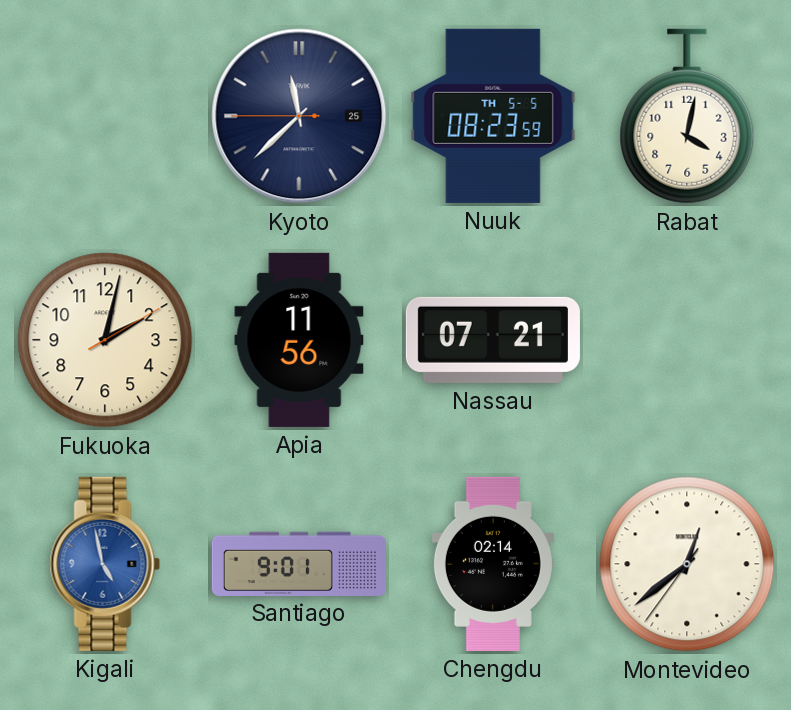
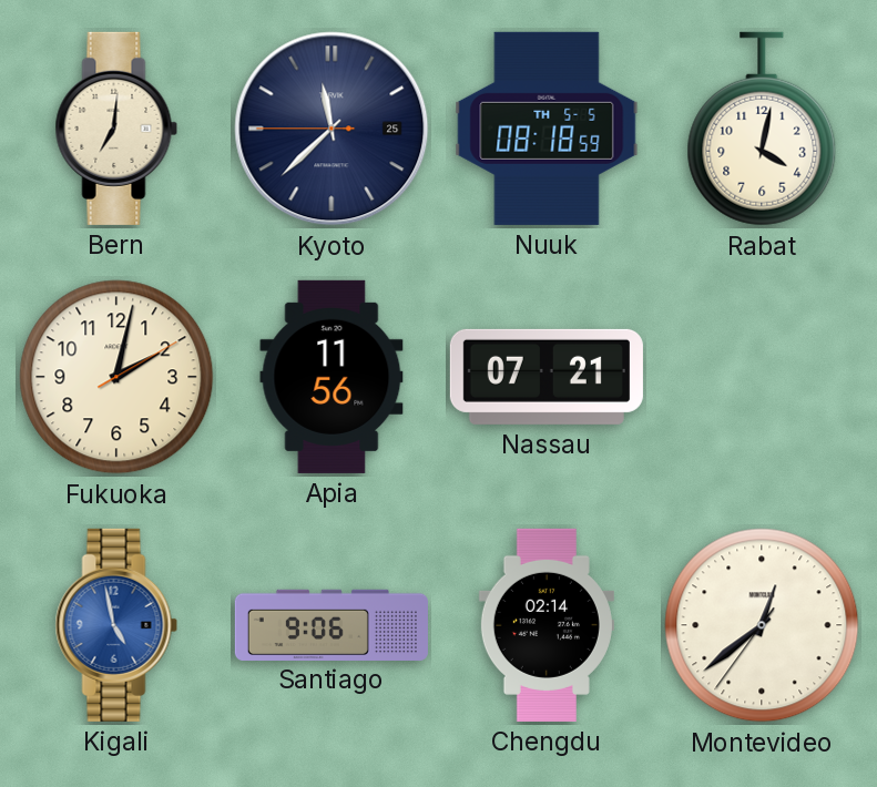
Bern: none -> 7:01
Nuuk: 08:23 -> 08:18
Santiago: 9:01 -> 9:06
